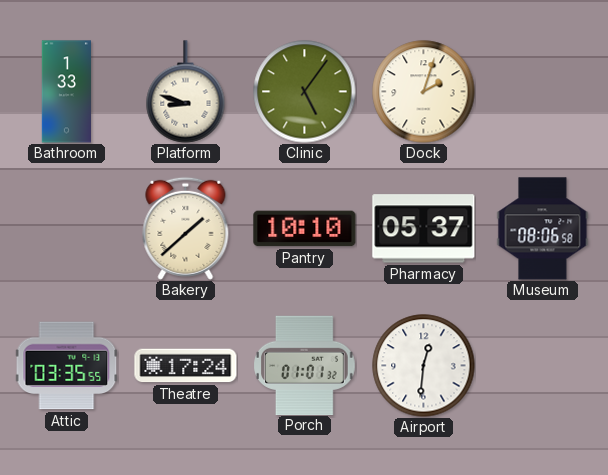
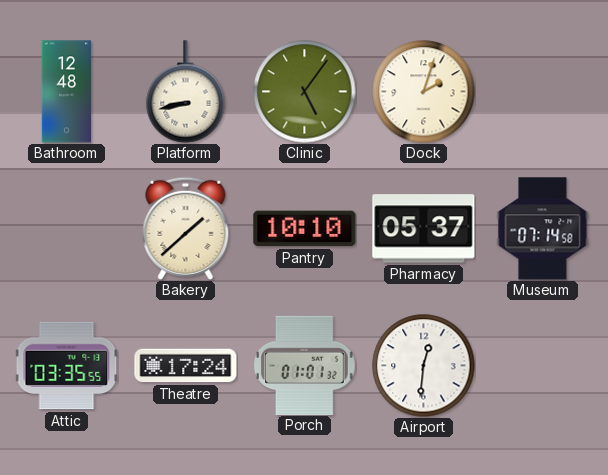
Bathroom: 1:33 -> 12:48
Platform: 8:48 -> 8:43
Museum: 08:06 -> 07:14
